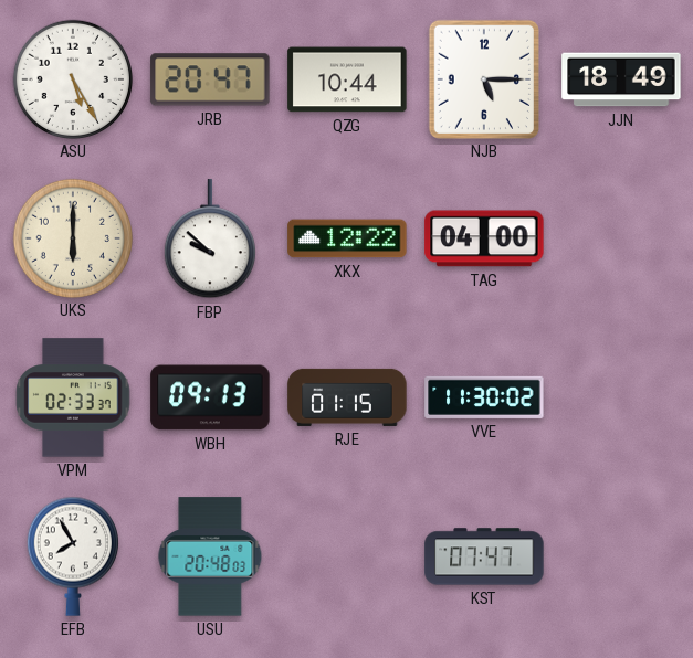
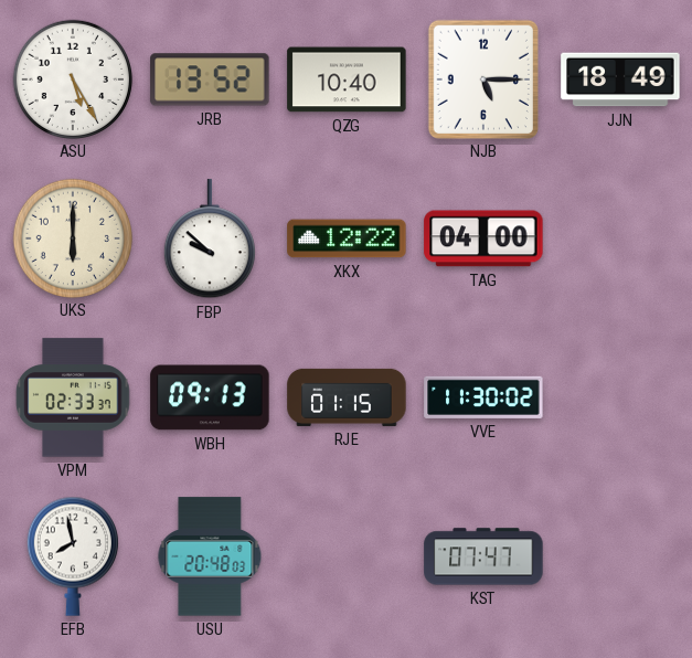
JRB: 20:47 -> 13:52
QZG: 10:44 -> 10:40
EFB: 7:55 -> 7:58
